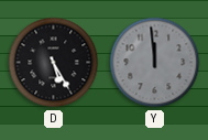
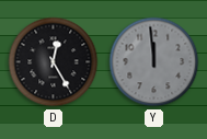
D: 5:25 -> 12:25
